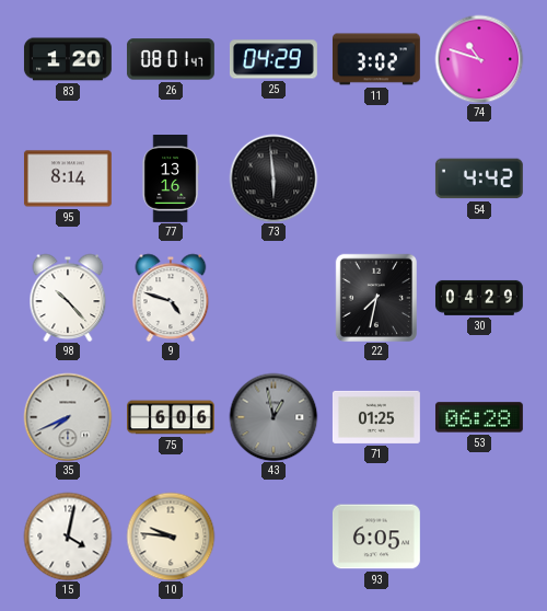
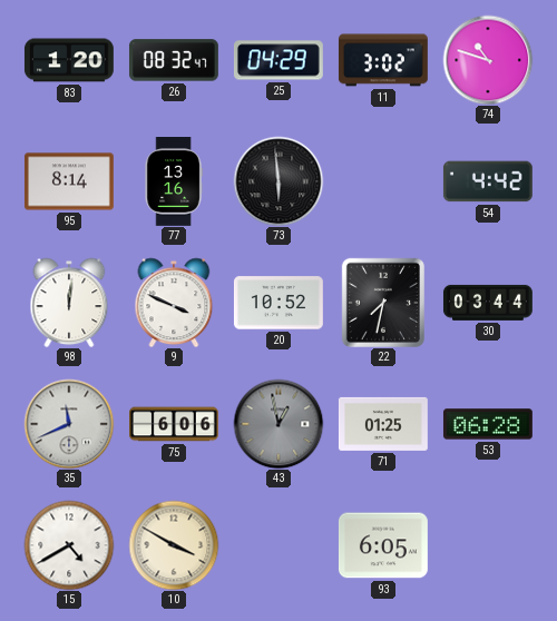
26: 08:01 -> 08:32
98: 10:23 -> 12:01
9: 4:48 -> 3:49
20: none -> 10:52
30: 04:29 -> 03:44
35: 7:41 -> 11:41
15: 4:02 -> 4:40
10: 9:46 -> 3:50
